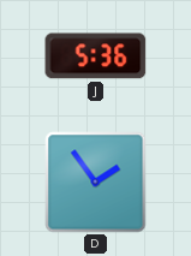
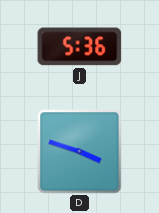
D: 1:54 -> 3:48
